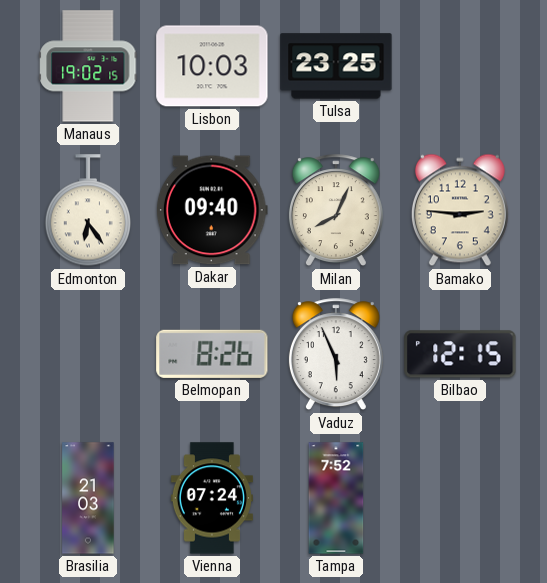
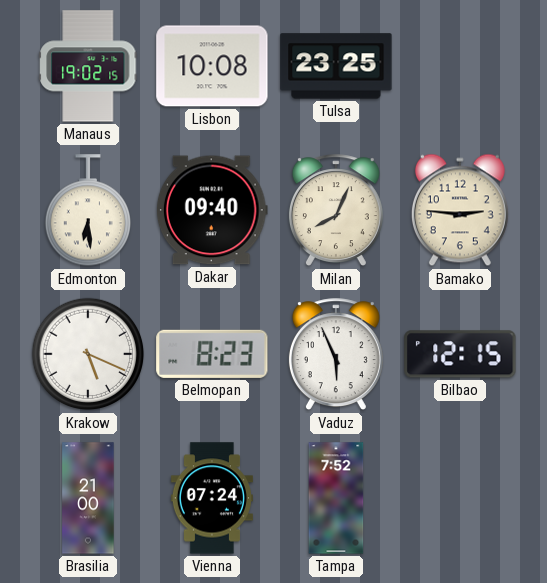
Lisbon: 10:03 -> 10:08
Edmonton: 6:24 -> 6:29
Krakow: none -> 5:19
Belmopan: 8:26 -> 8:23
Brasilia: 21:03 -> 21:00
